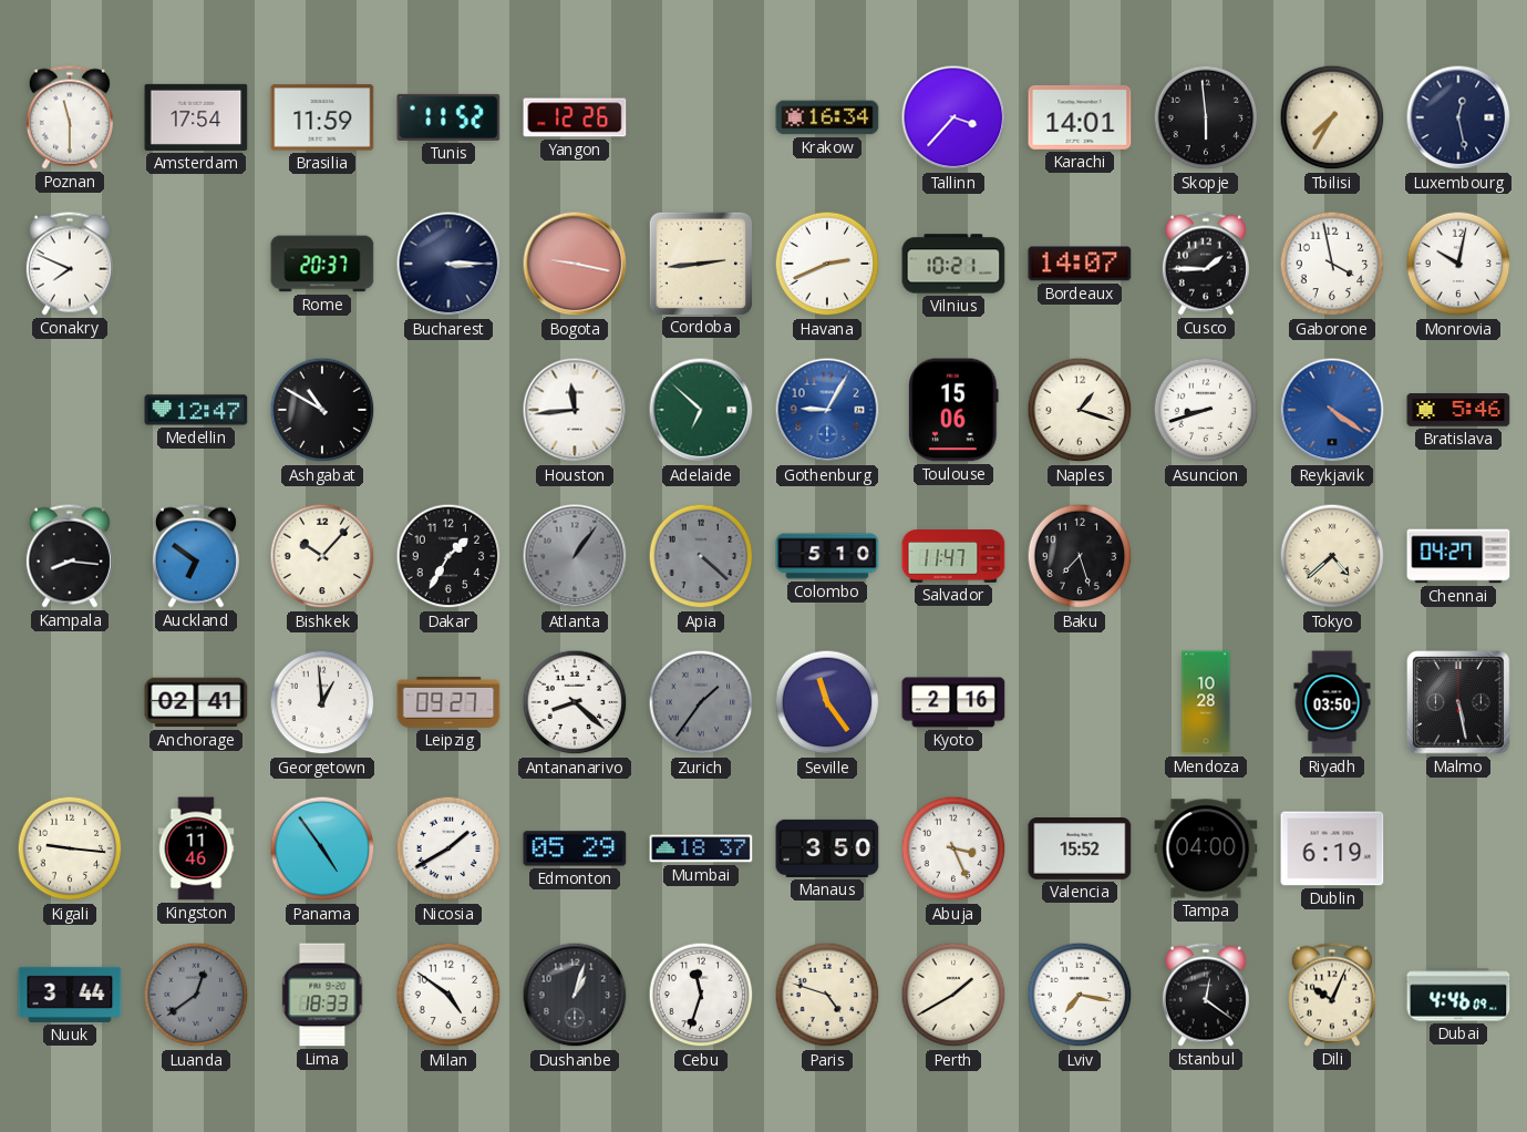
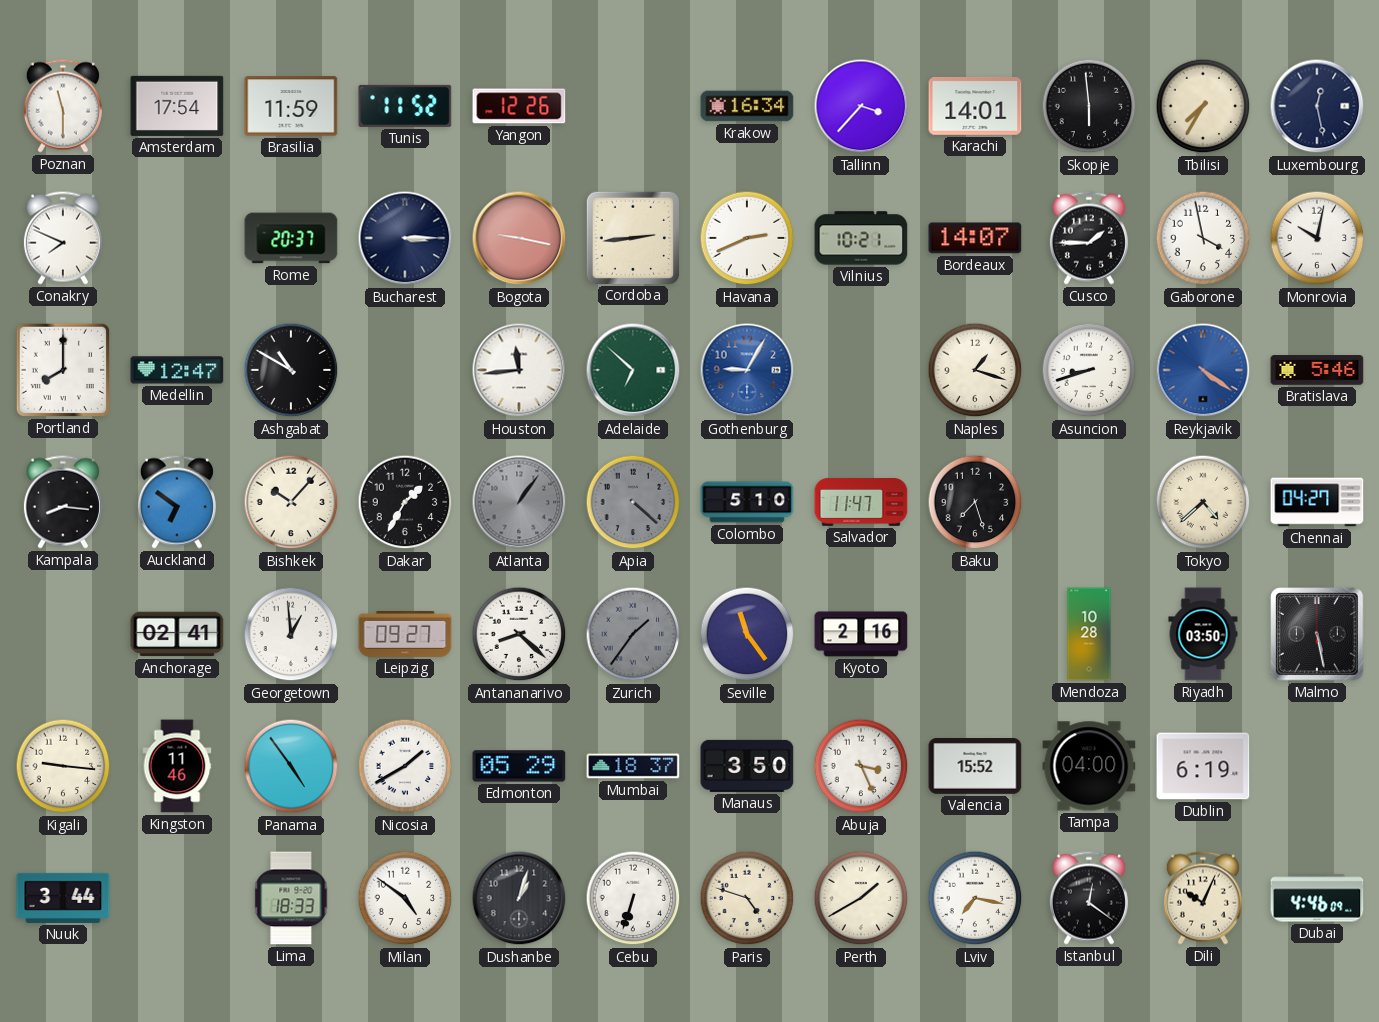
Portland: none -> 8:00
Toulouse: 15:06 -> none
Luanda: 12:39 -> none
Cebu: 11:33 -> 6:33
